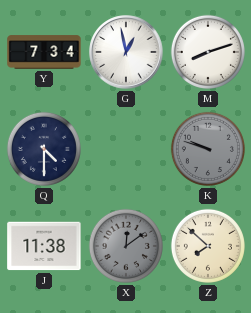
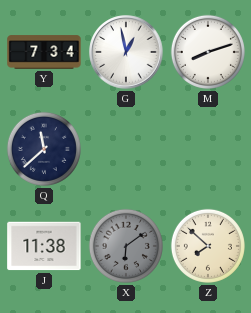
Q: 4:30 -> 11:38
K: 9:48 -> none
X: 12:09 -> 6:09
